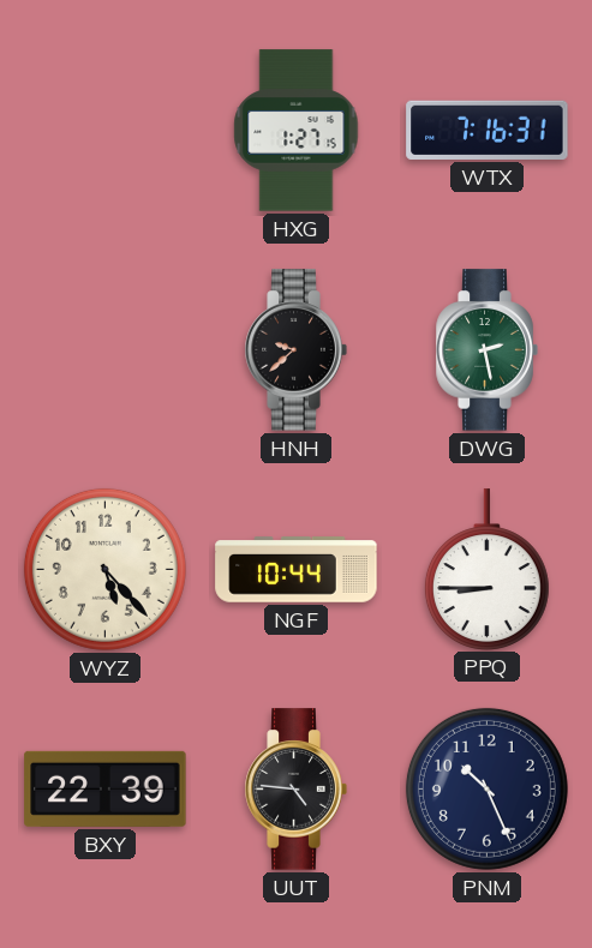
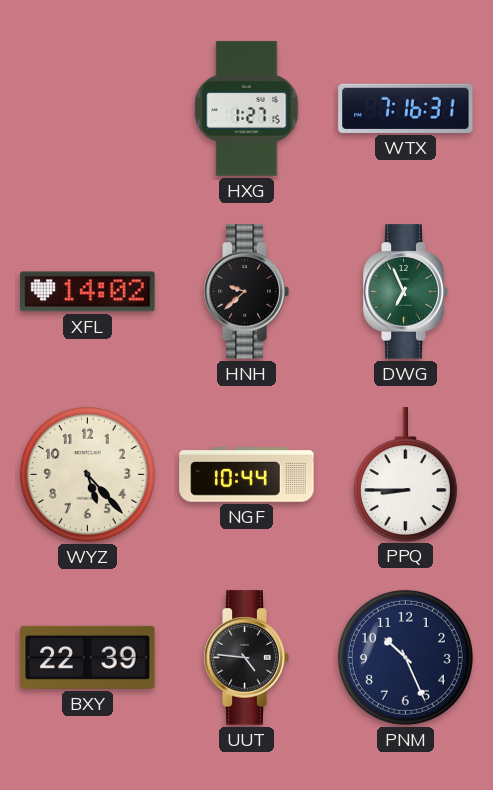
XFL: none -> 14:02
DWG: 2:28 -> 6:56
